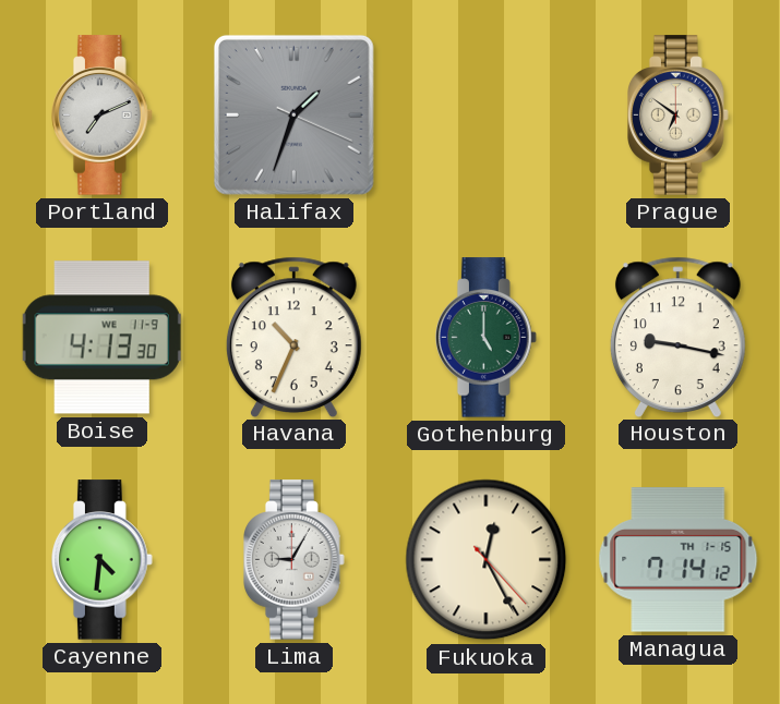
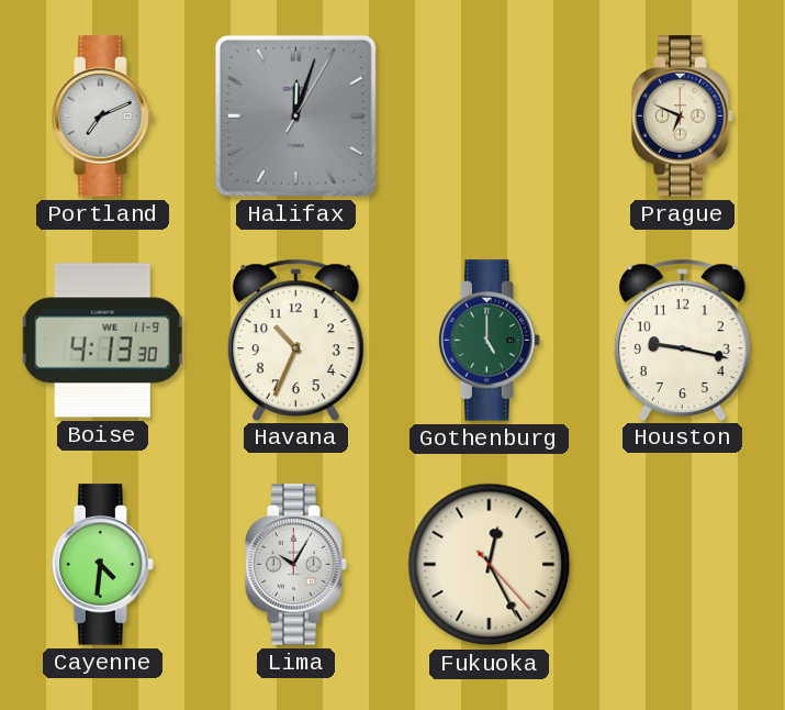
Halifax: 1:33 -> 12:03
Prague: 6:51 -> 6:49
Lima: 9:05 -> 10:05
Managua: 7:14 -> none
